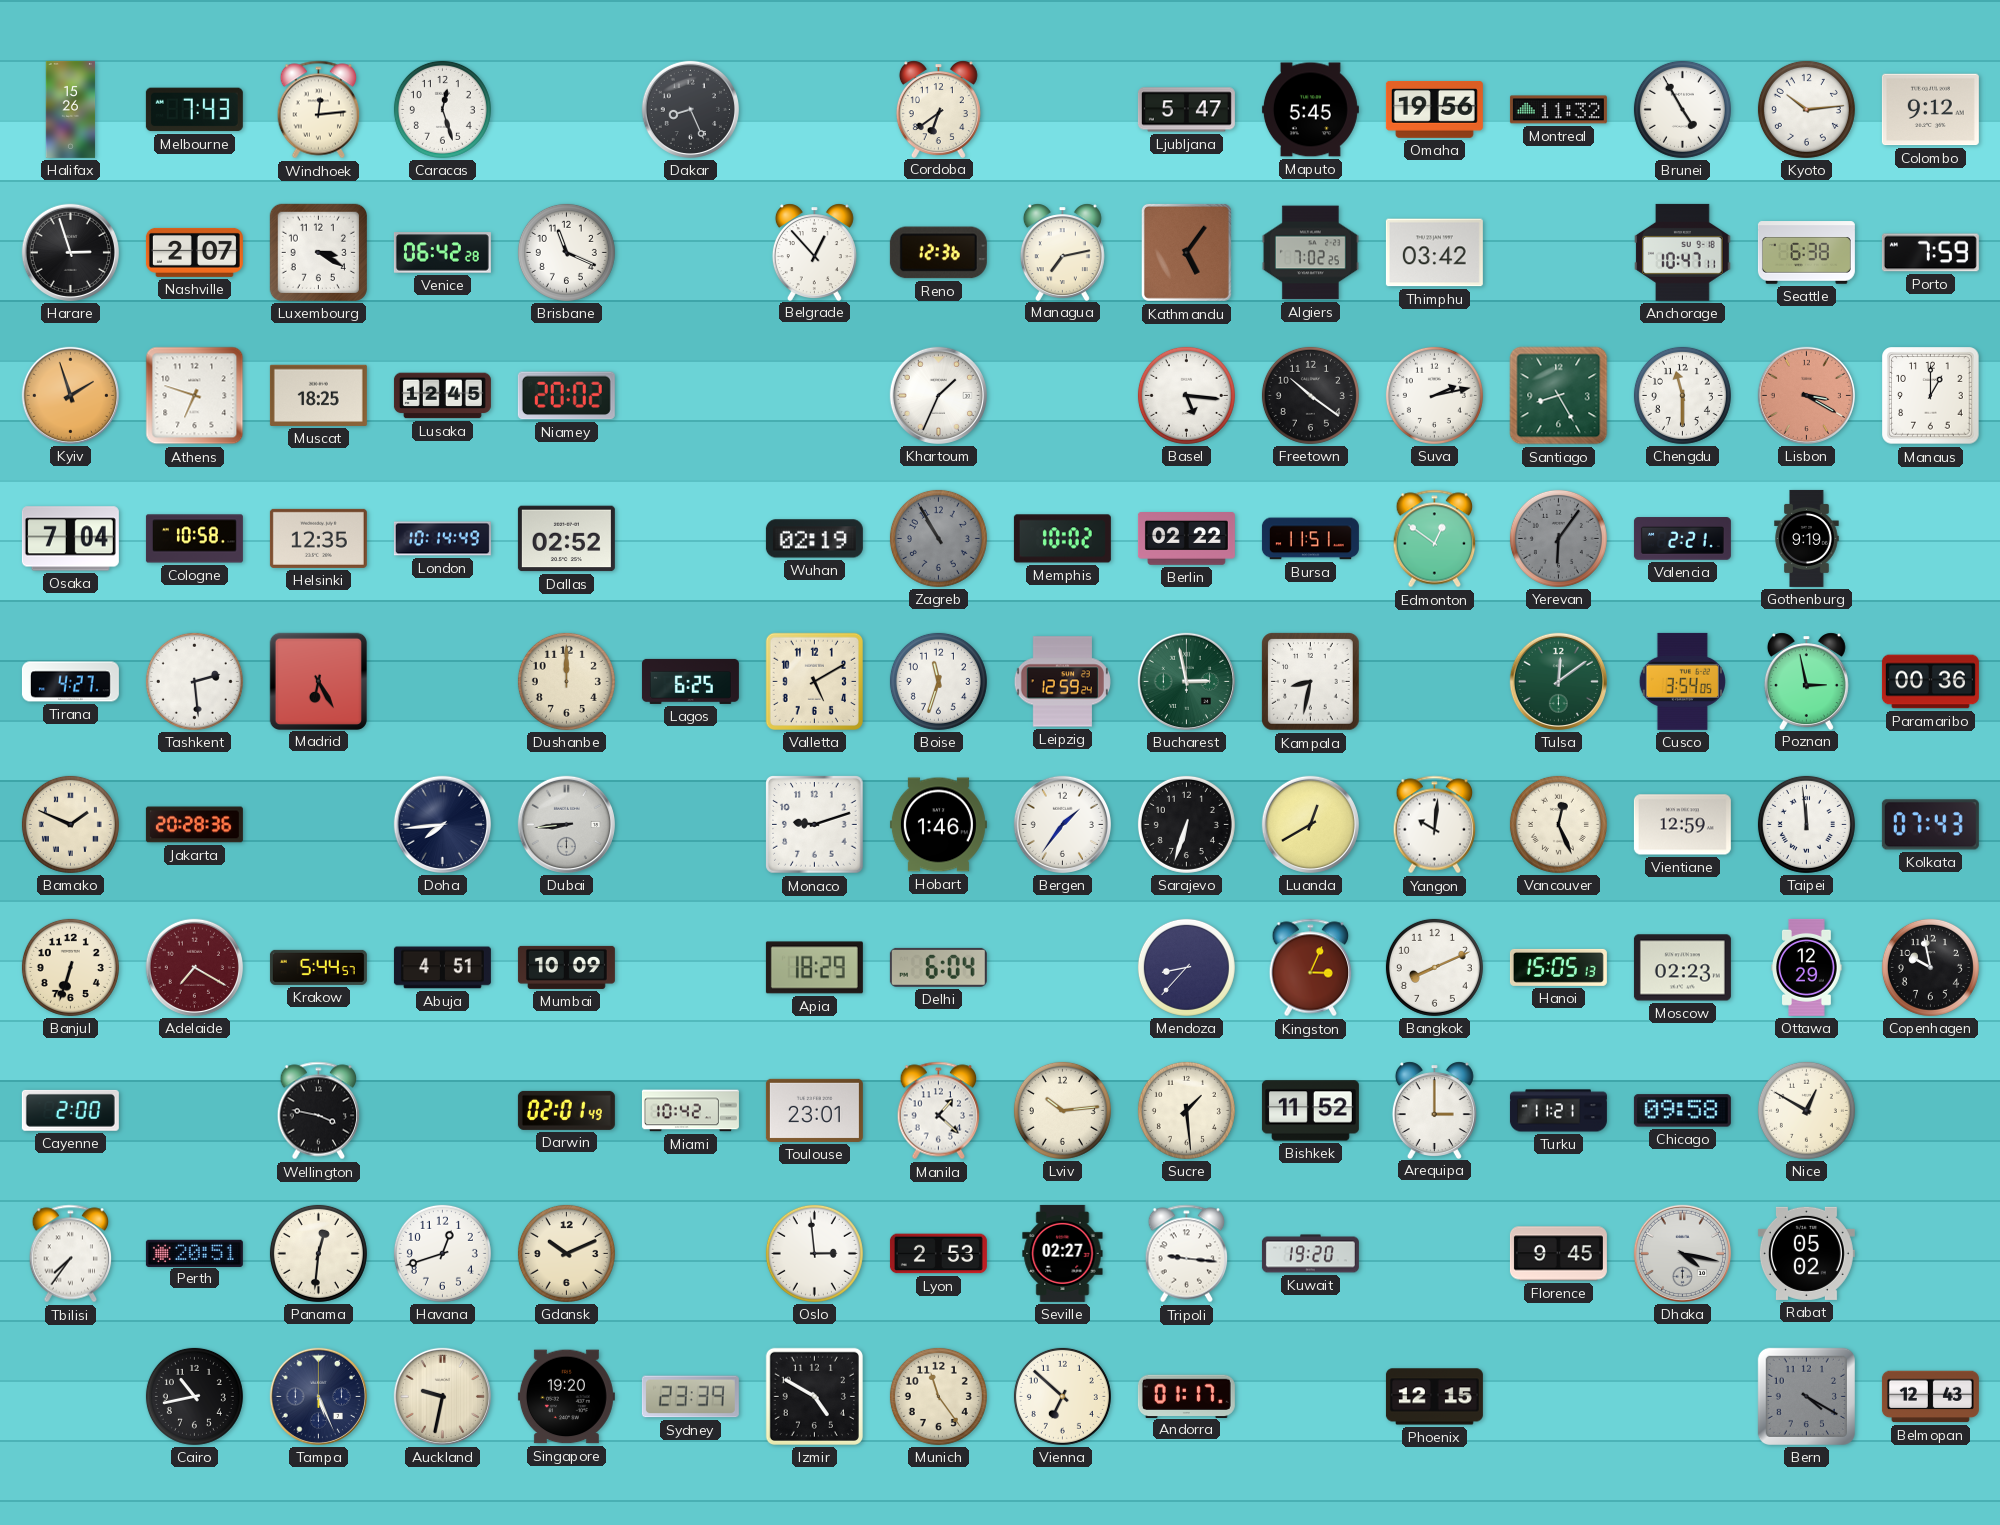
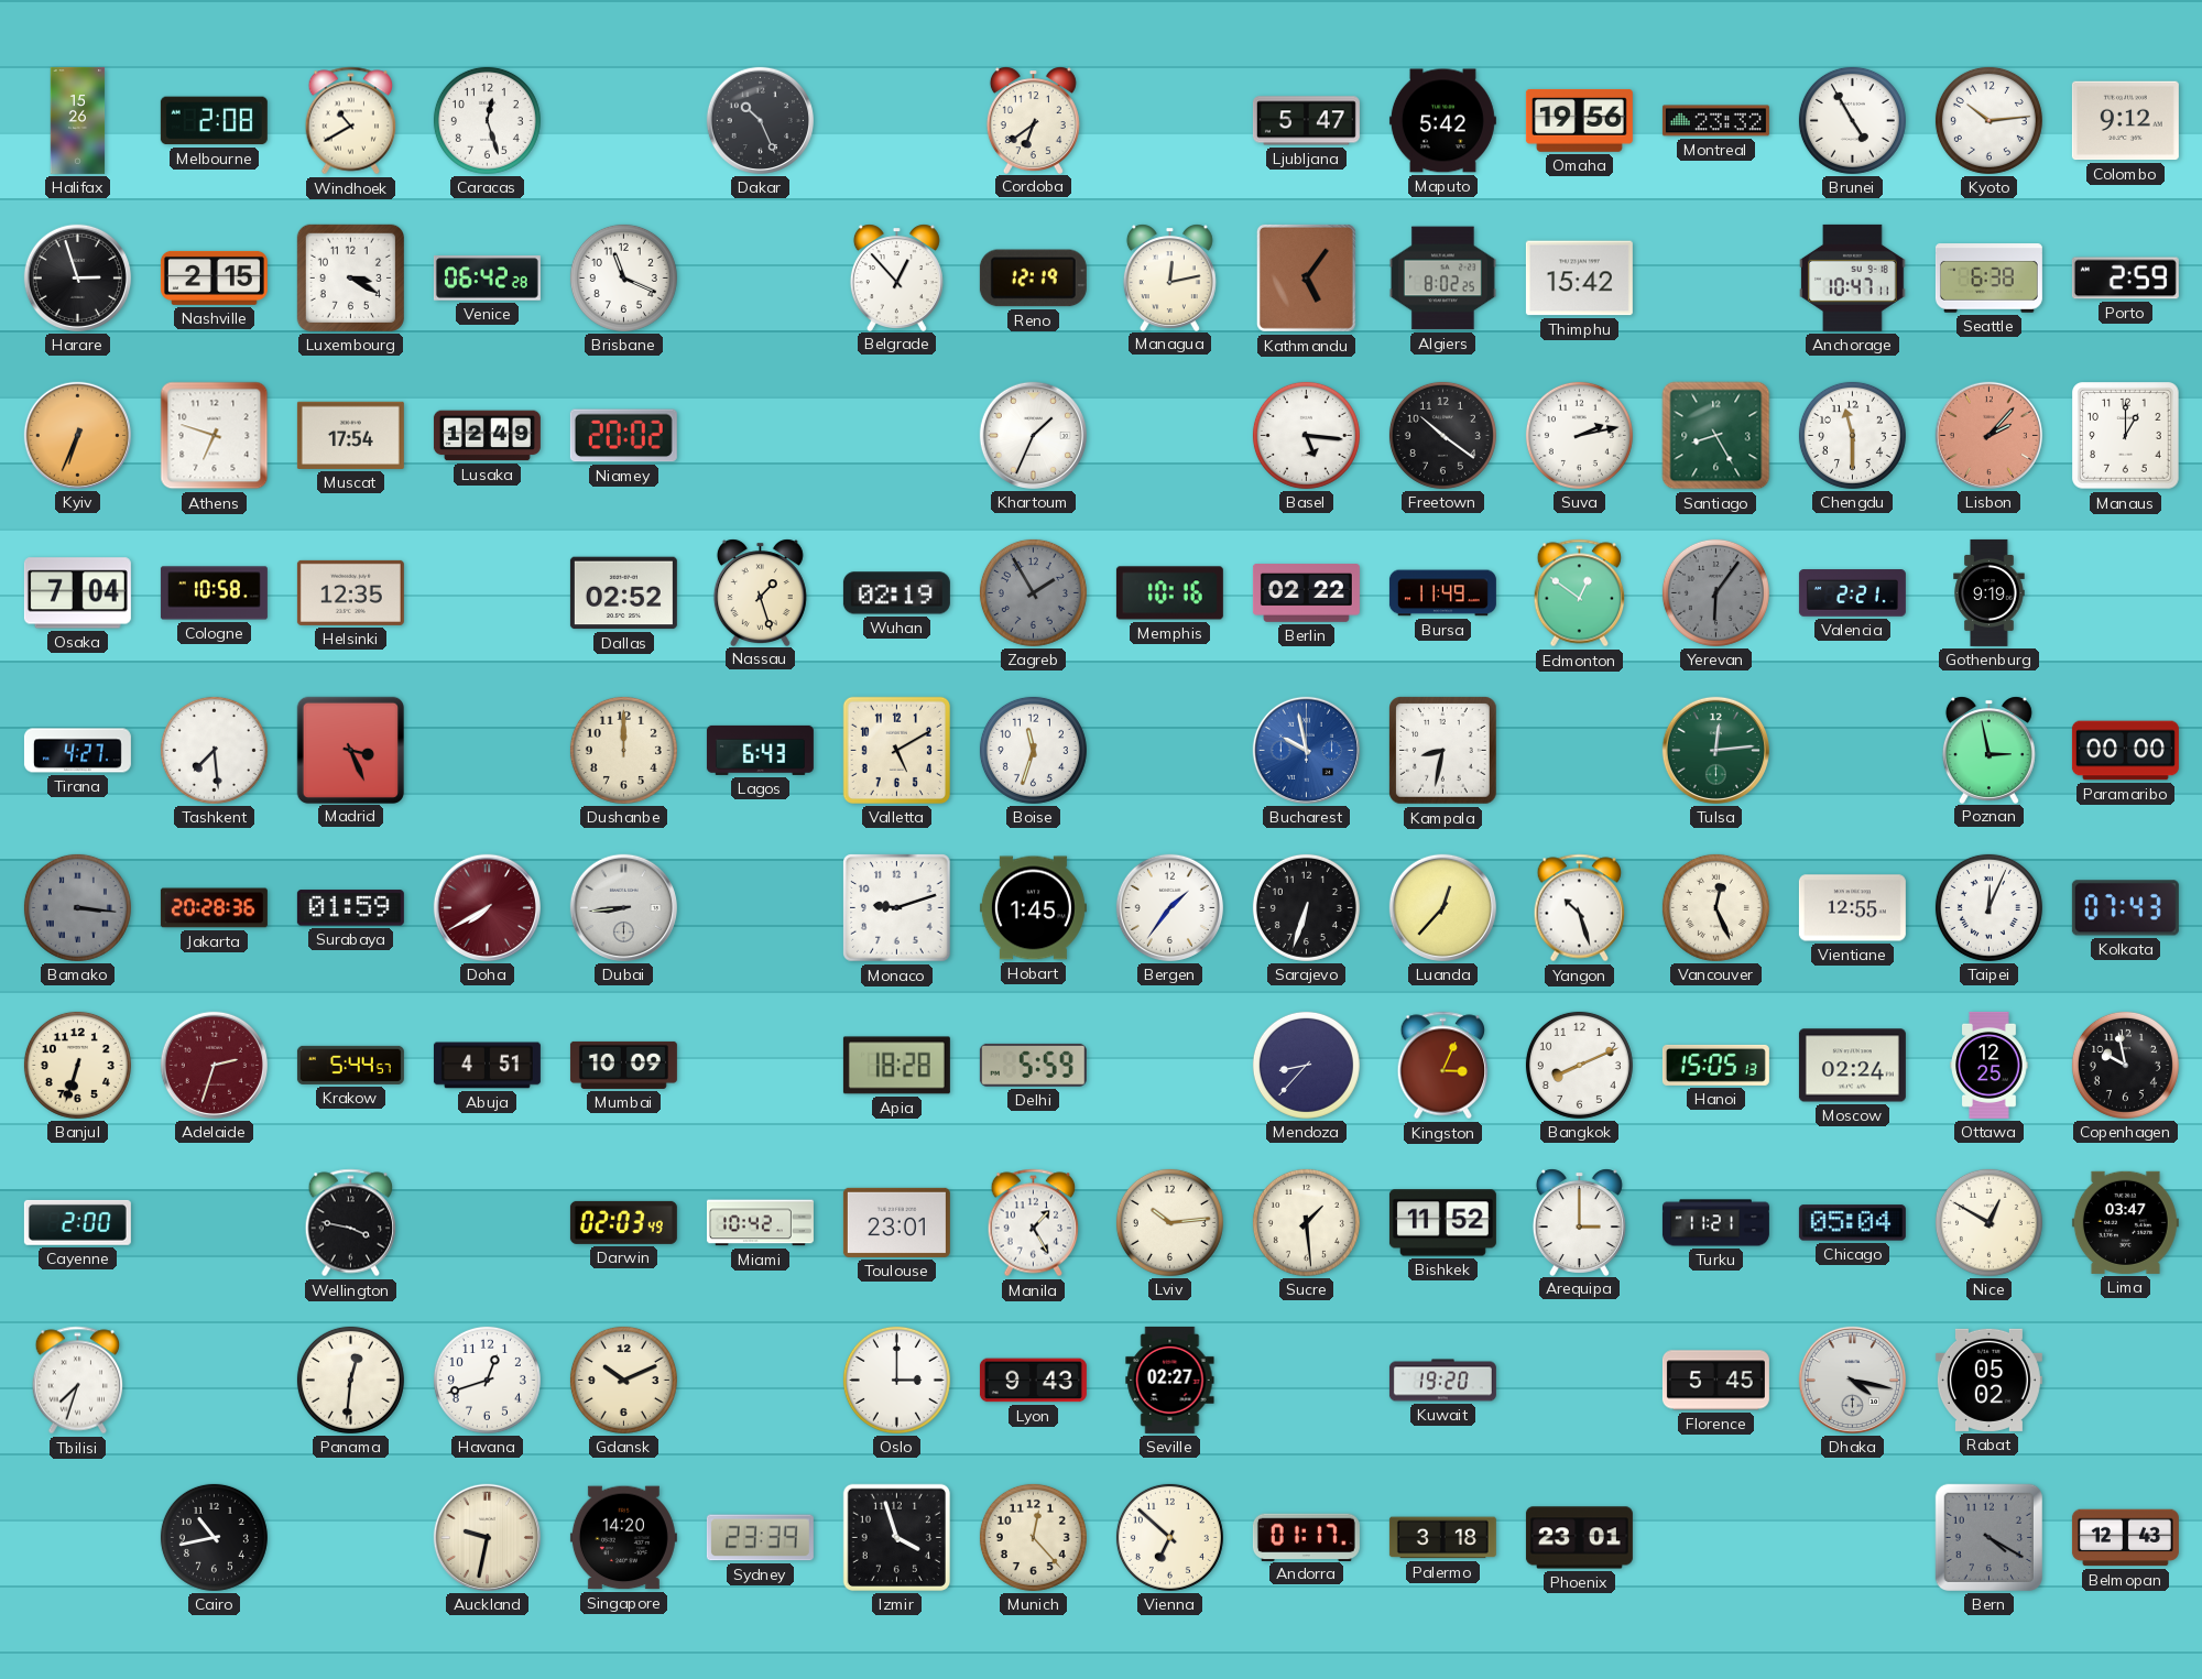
Melbourne: 7:43 -> 2:08
Windhoek: 12:14 -> 10:40
Dakar: 8:26 -> 10:26
Maputo: 5:45 -> 5:42
Montreal: 11:32 -> 23:32
Nashville: 2:07 -> 2:15
Reno: 12:36 -> 12:19
Managua: 7:13 -> 12:13
Algiers: 7:02 -> 8:02
Thimphu: 03:42 -> 15:42
Porto: 7:59 -> 2:59
Kyiv: 1:57 -> 6:34
Muscat: 18:25 -> 17:54
Lusaka: 12:45 -> 12:49
Lisbon: 3:20 -> 2:07
London: 10:14 -> none
Nassau: none -> 1:27
Zagreb: 10:55 -> 1:55
Memphis: 10:02 -> 10:16
Bursa: 11:51 -> 11:49
Tashkent: 2:29 -> 7:29
Madrid: 6:25 -> 3:26
Lagos: 6:25 -> 6:43
Leipzig: 12:59 -> none
Bucharest: 2:58 -> 9:58
Bucharest dial: green -> blue
Tulsa: 12:09 -> 12:14
Cusco: 3:54 -> none
Paramaribo: 00:36 -> 00:00
Bamako: 1:49 -> 3:16
Bamako dial: cream -> grey
Surabaya: none -> 01:59
Doha: 7:44 -> 7:40
Doha dial: navy -> burgundy
Hobart: 1:46 -> 1:45
Luanda: 12:40 -> 12:37
Yangon: 10:01 -> 10:27
Vientiane: 12:59 -> 12:55
Taipei: 11:59 -> 12:04
Adelaide: 7:20 -> 2:33
Apia: 18:29 -> 18:28
Delhi: 6:04 -> 5:59
Moscow: 02:23 -> 02:24
Ottawa: 12:29 -> 12:25
Darwin: 02:01 -> 02:03
Manila: 1:22 -> 1:25
Chicago: 09:58 -> 05:04
Lima: none -> 03:47
Tbilisi: 7:36 -> 7:33
Perth: 20:51 -> none
Oslo: 2:59 -> 3:00
Lyon: 2:53 -> 9:43
Tripoli: 9:16 -> none
Florence: 9:45 -> 5:45
Tampa: 5:26 -> none
Singapore: 19:20 -> 14:20
Izmir: 4:50 -> 3:57
Munich: 11:24 -> 12:23
Palermo: none -> 3:18
Phoenix: 12:15 -> 23:01
